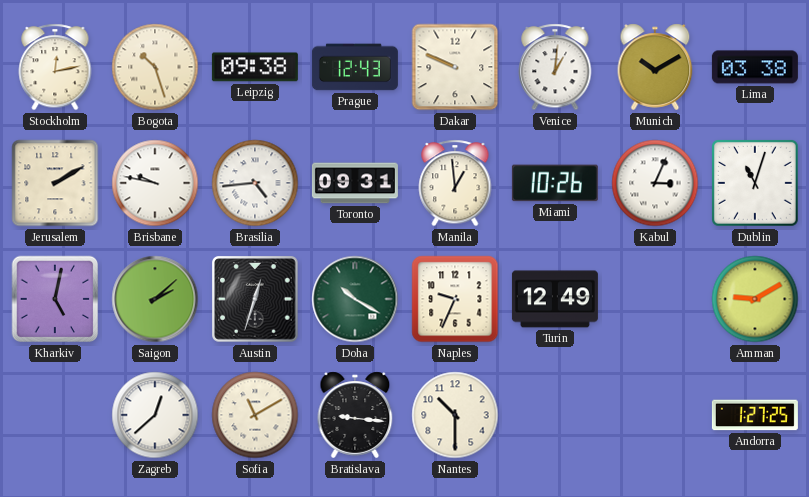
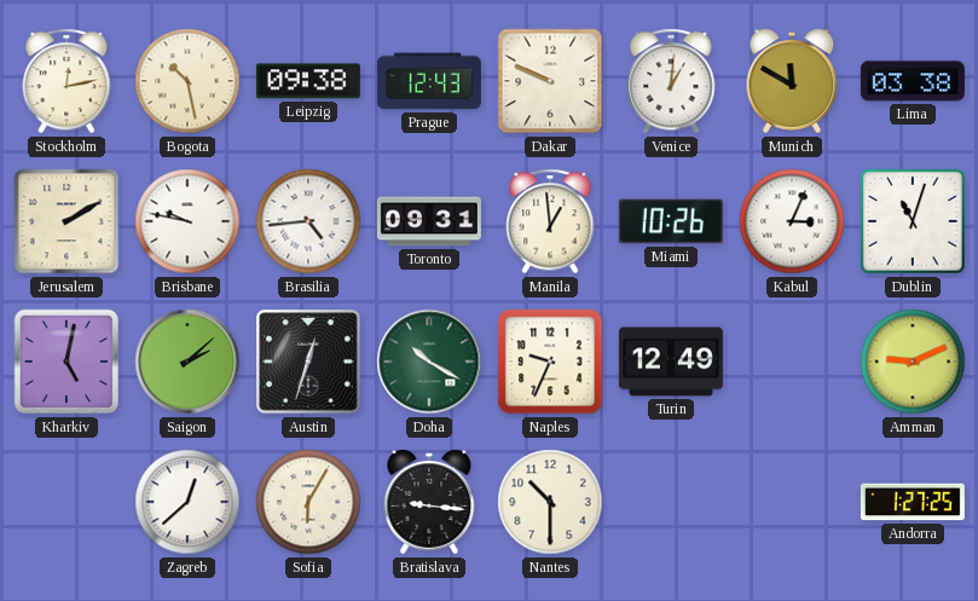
Bogota: 10:27 -> 10:28
Munich: 10:10 -> 11:50
Amman: 9:10 -> 9:11
Sofia: 11:10 -> 6:05
